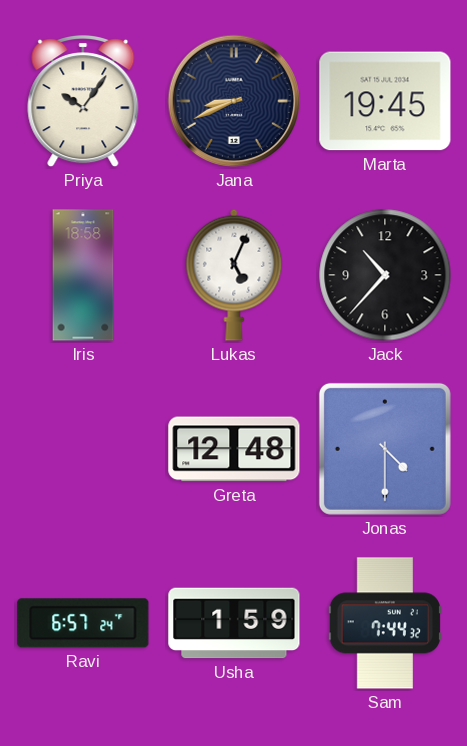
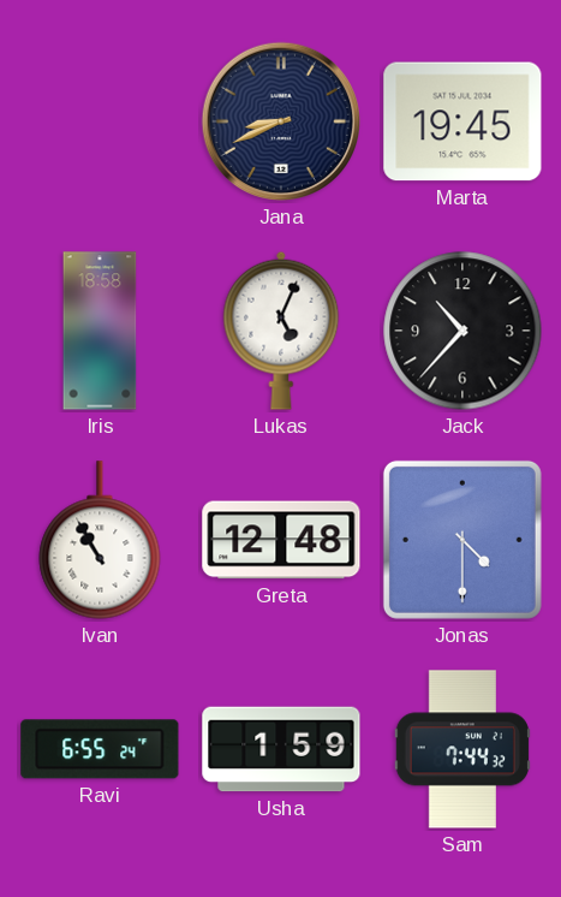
Priya: 10:06 -> none
Ivan: none -> 10:55
Ravi: 6:57 -> 6:55
